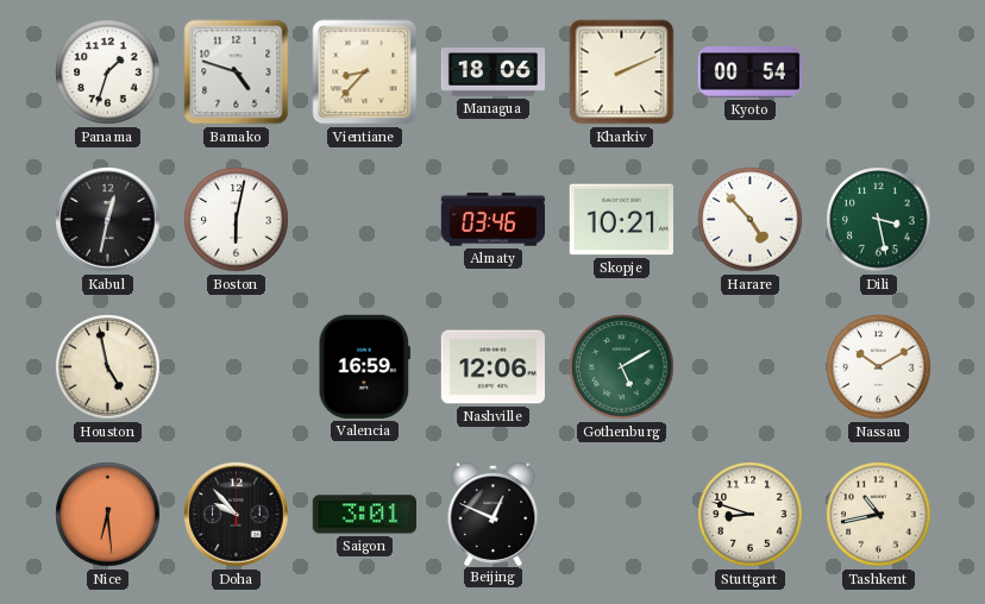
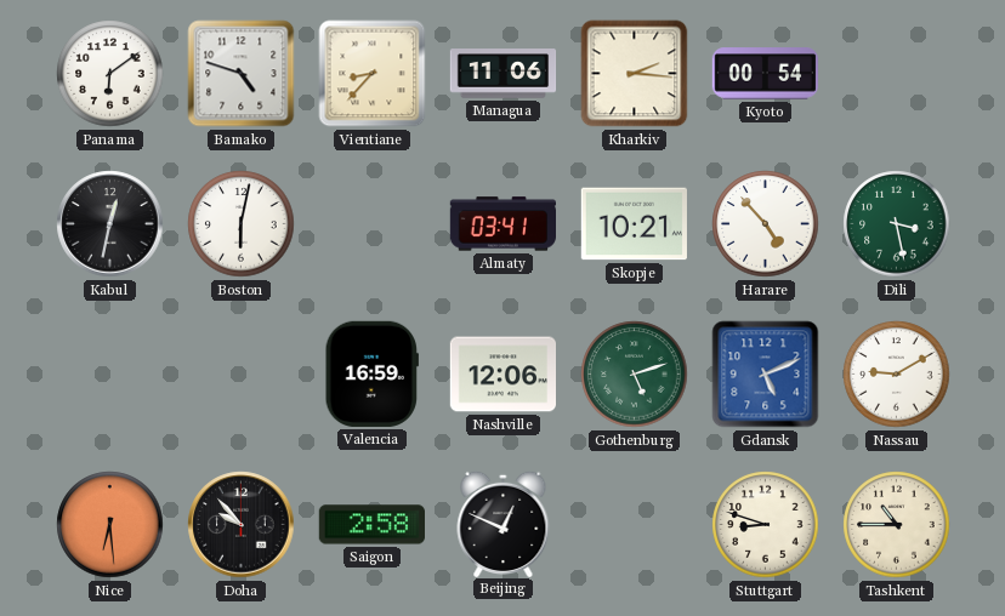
Panama: 1:33 -> 6:09
Managua: 18:06 -> 11:06
Kharkiv: 2:11 -> 2:16
Almaty: 03:46 -> 03:41
Houston: 4:58 -> none
Gothenburg: 5:10 -> 5:12
Gdansk: none -> 5:11
Nassau: 10:10 -> 9:10
Saigon: 3:01 -> 2:58
Tashkent: 10:43 -> 10:45
